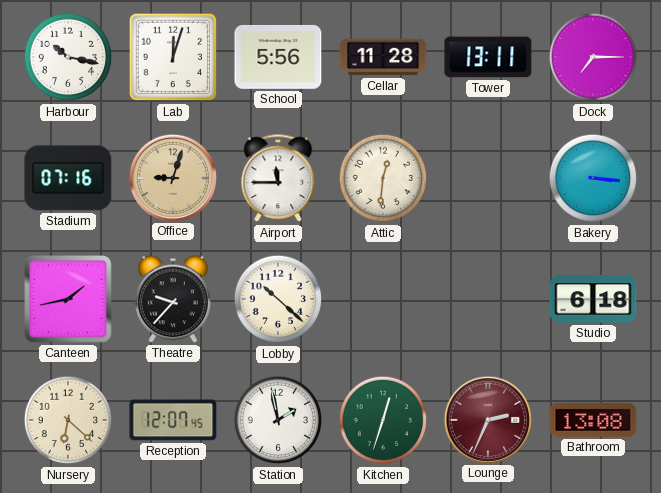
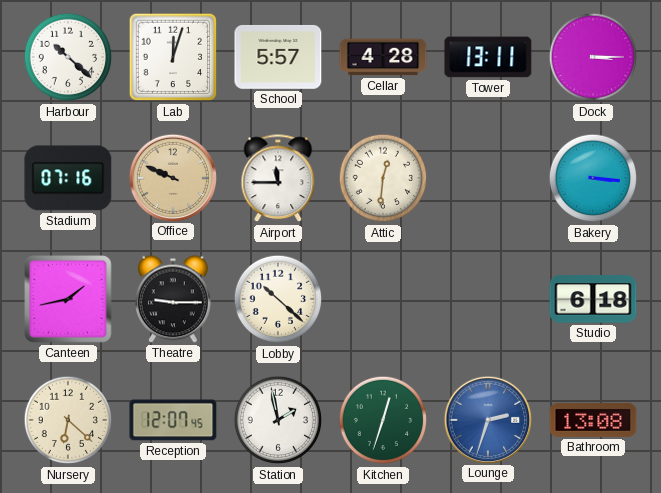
Harbour: 10:17 -> 10:22
School: 5:56 -> 5:57
Cellar: 11:28 -> 4:28
Dock: 7:15 -> 3:15
Office: 9:03 -> 9:49
Theatre: 9:37 -> 9:15
Lounge: 2:34 -> 2:33
Lounge dial: burgundy -> blue
